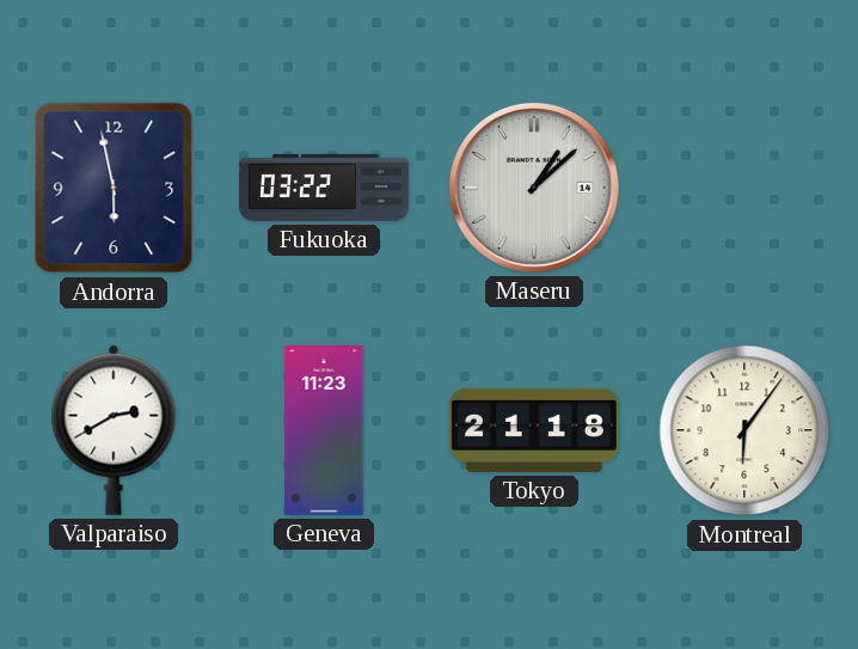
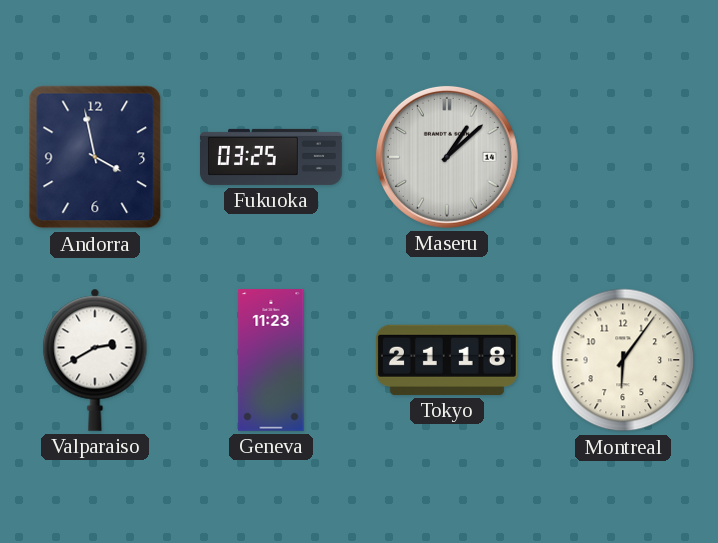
Andorra: 5:58 -> 3:58
Fukuoka: 03:22 -> 03:25
